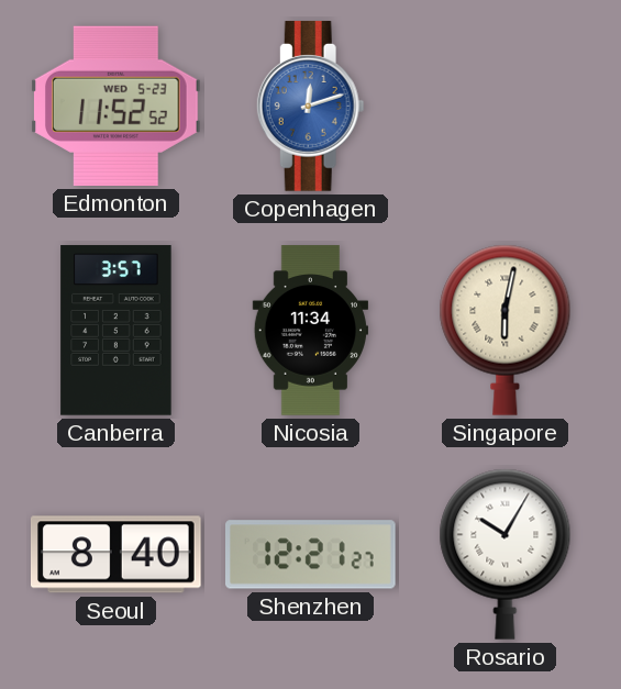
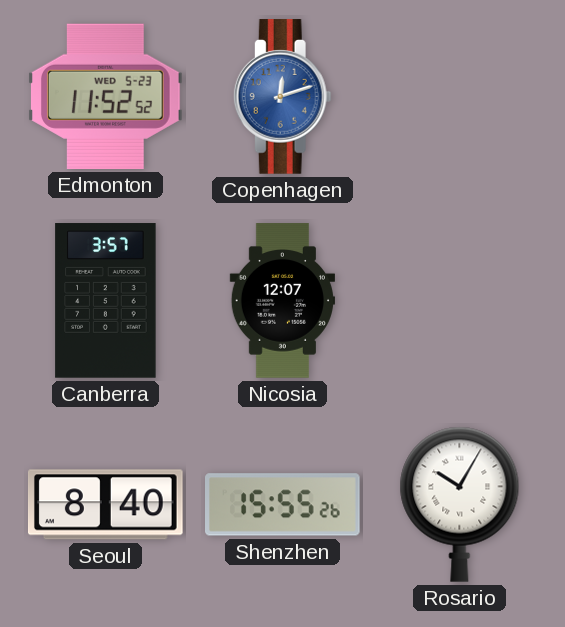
Nicosia: 11:34 -> 12:07
Singapore: 6:02 -> none
Shenzhen: 12:21 -> 15:55
